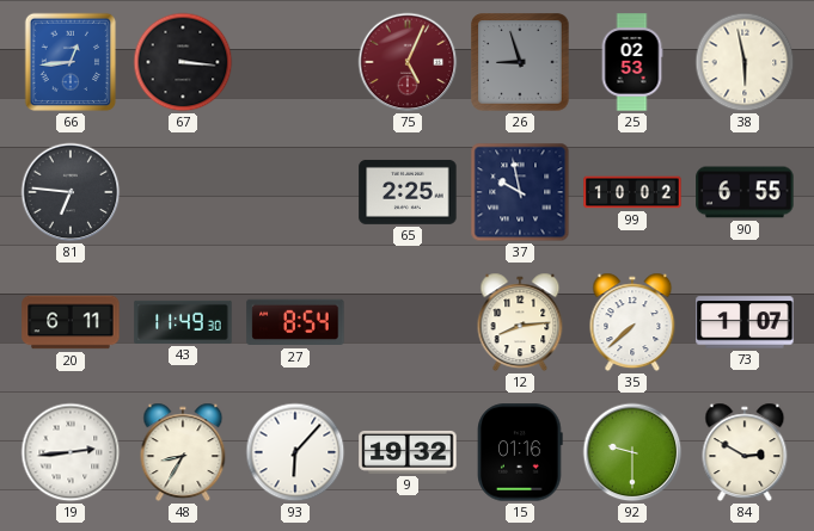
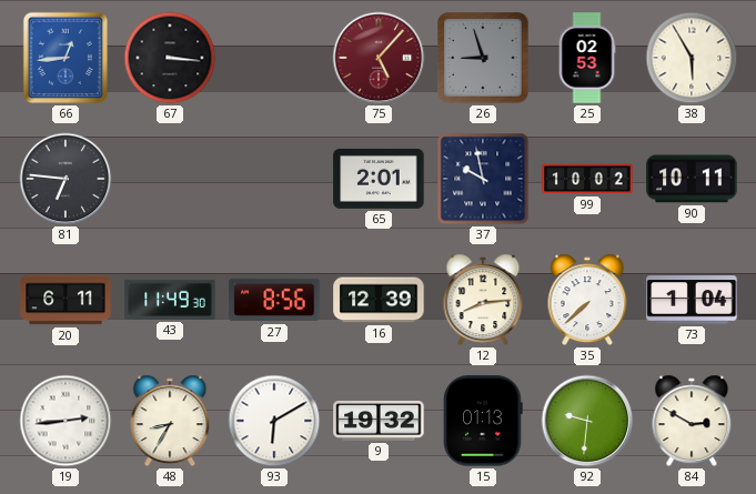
75: 5:04 -> 5:07
38: 5:58 -> 5:55
65: 2:25 -> 2:01
90: 6:55 -> 10:11
27: 8:54 -> 8:56
16: none -> 12:39
73: 1:07 -> 1:04
93: 6:07 -> 6:10
15: 01:16 -> 01:13
92: 9:30 -> 9:31
